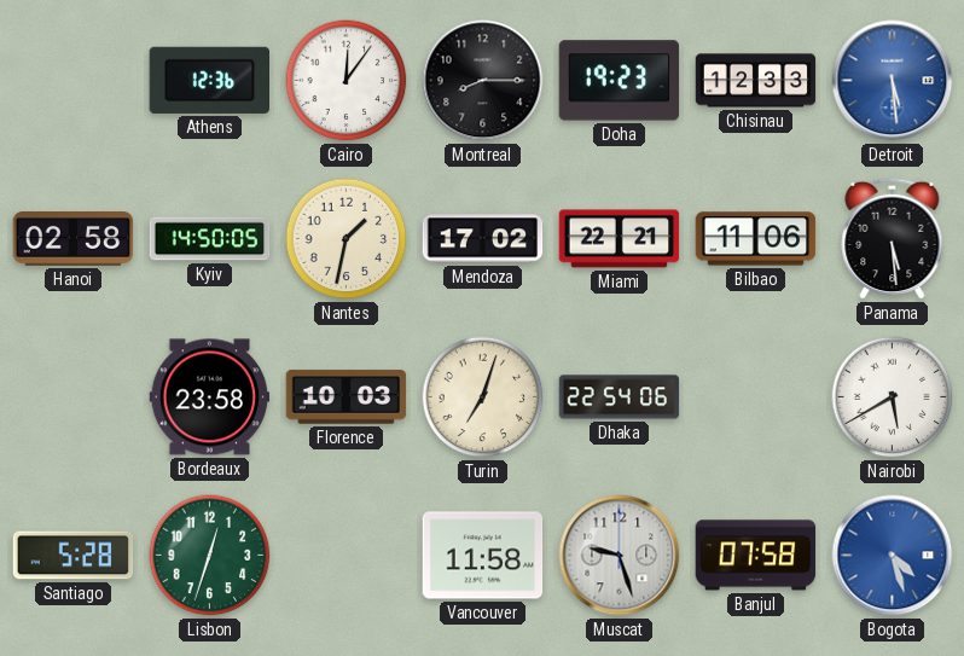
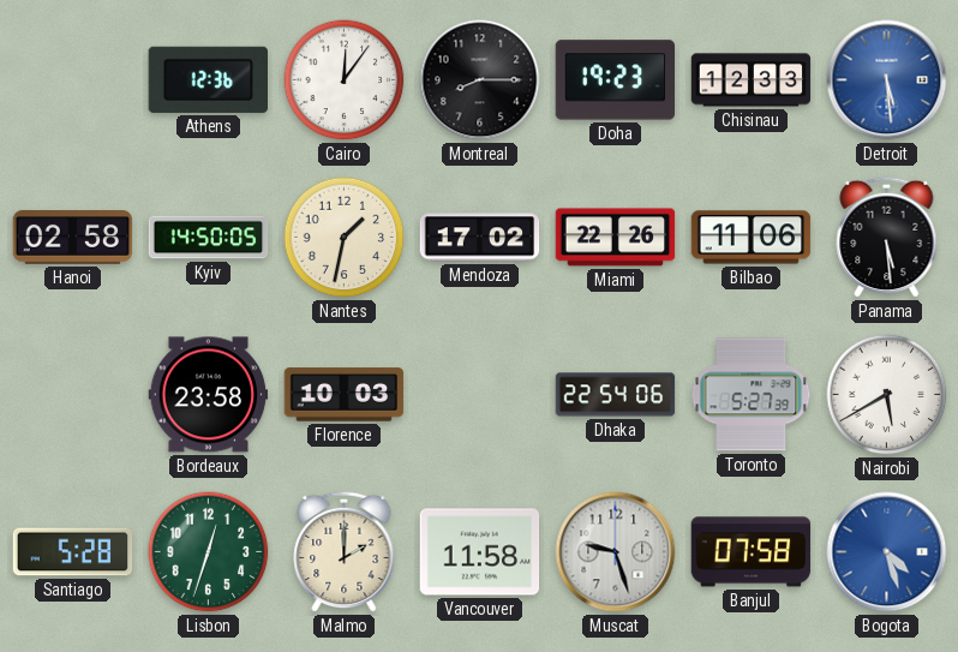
Miami: 22:21 -> 22:26
Turin: 7:03 -> none
Toronto: none -> 5:27
Malmo: none -> 2:00
